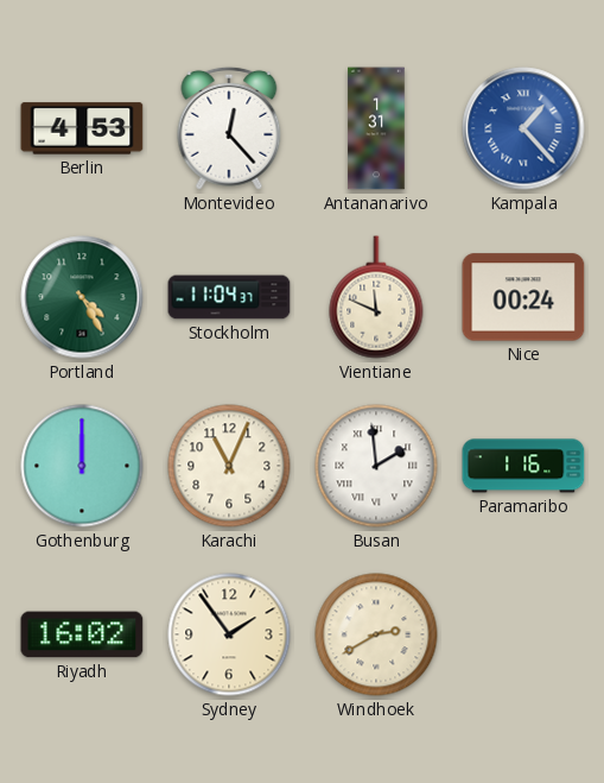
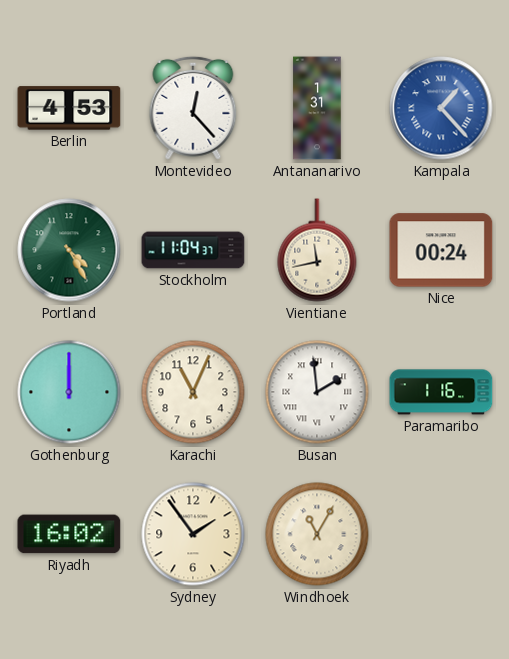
Vientiane: 11:49 -> 11:43
Windhoek: 2:40 -> 11:05
